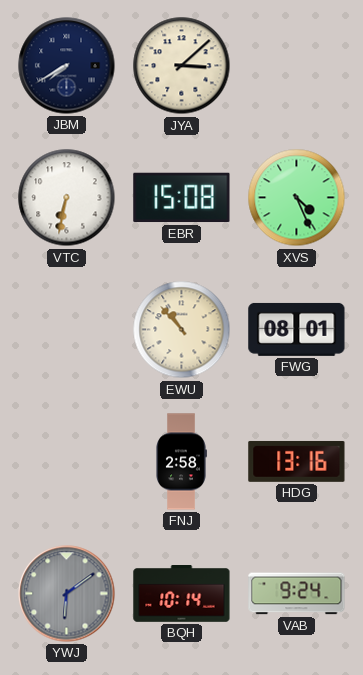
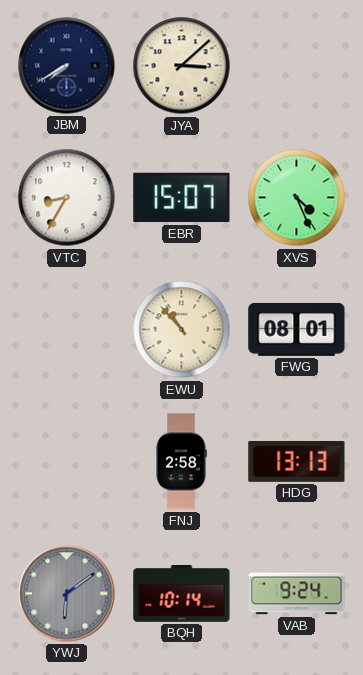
VTC: 6:32 -> 8:35
EBR: 15:08 -> 15:07
HDG: 13:16 -> 13:13
